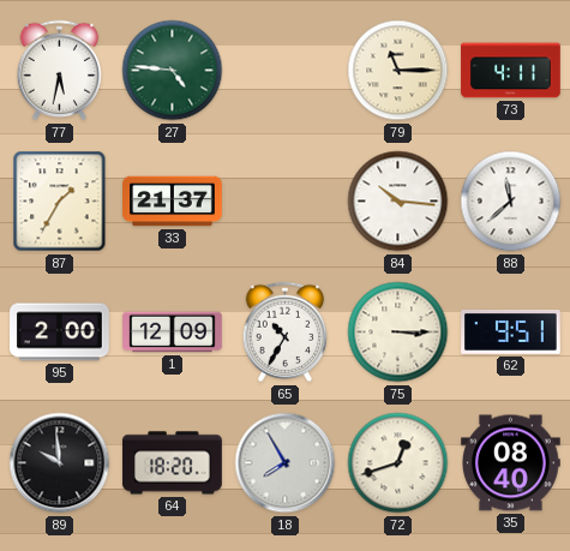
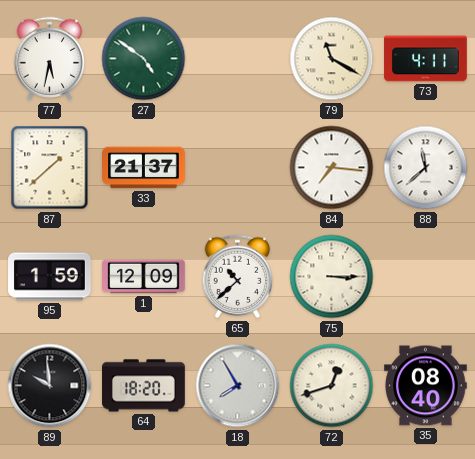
27: 4:46 -> 4:51
79: 11:15 -> 11:20
87: 1:35 -> 1:38
84: 10:16 -> 7:16
95: 2:00 -> 1:59
65: 10:35 -> 10:38
62: 9:51 -> none
